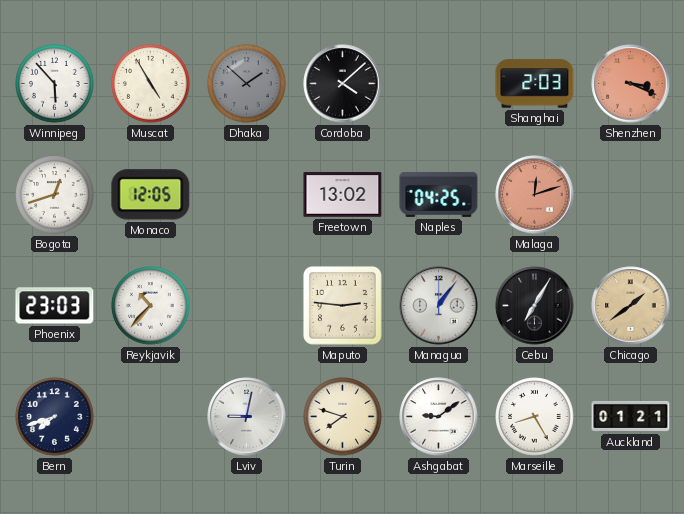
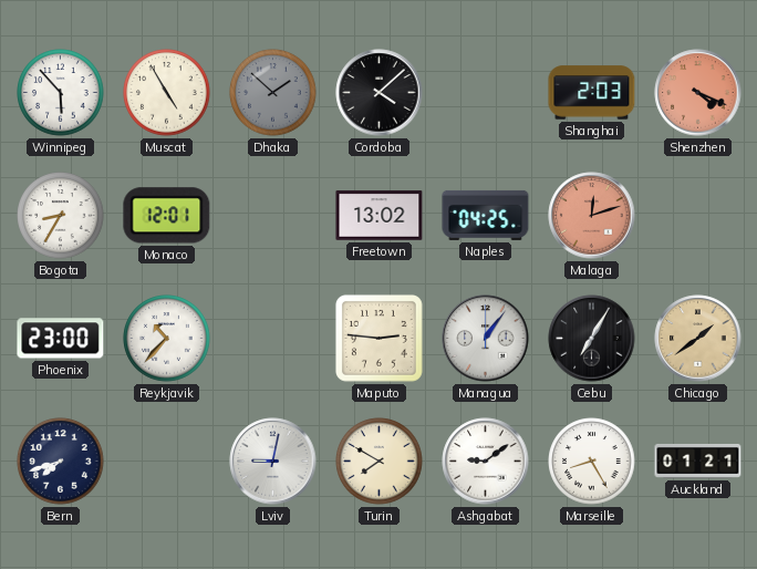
Shenzhen: 3:19 -> 4:19
Bogota: 12:42 -> 8:35
Monaco: 12:05 -> 12:01
Phoenix: 23:03 -> 23:00
Turin: 7:48 -> 7:50
